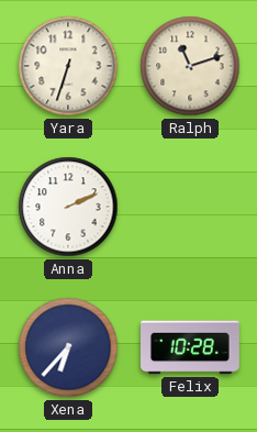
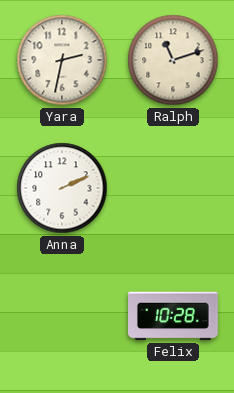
Yara: 6:33 -> 2:32
Xena: 6:37 -> none
